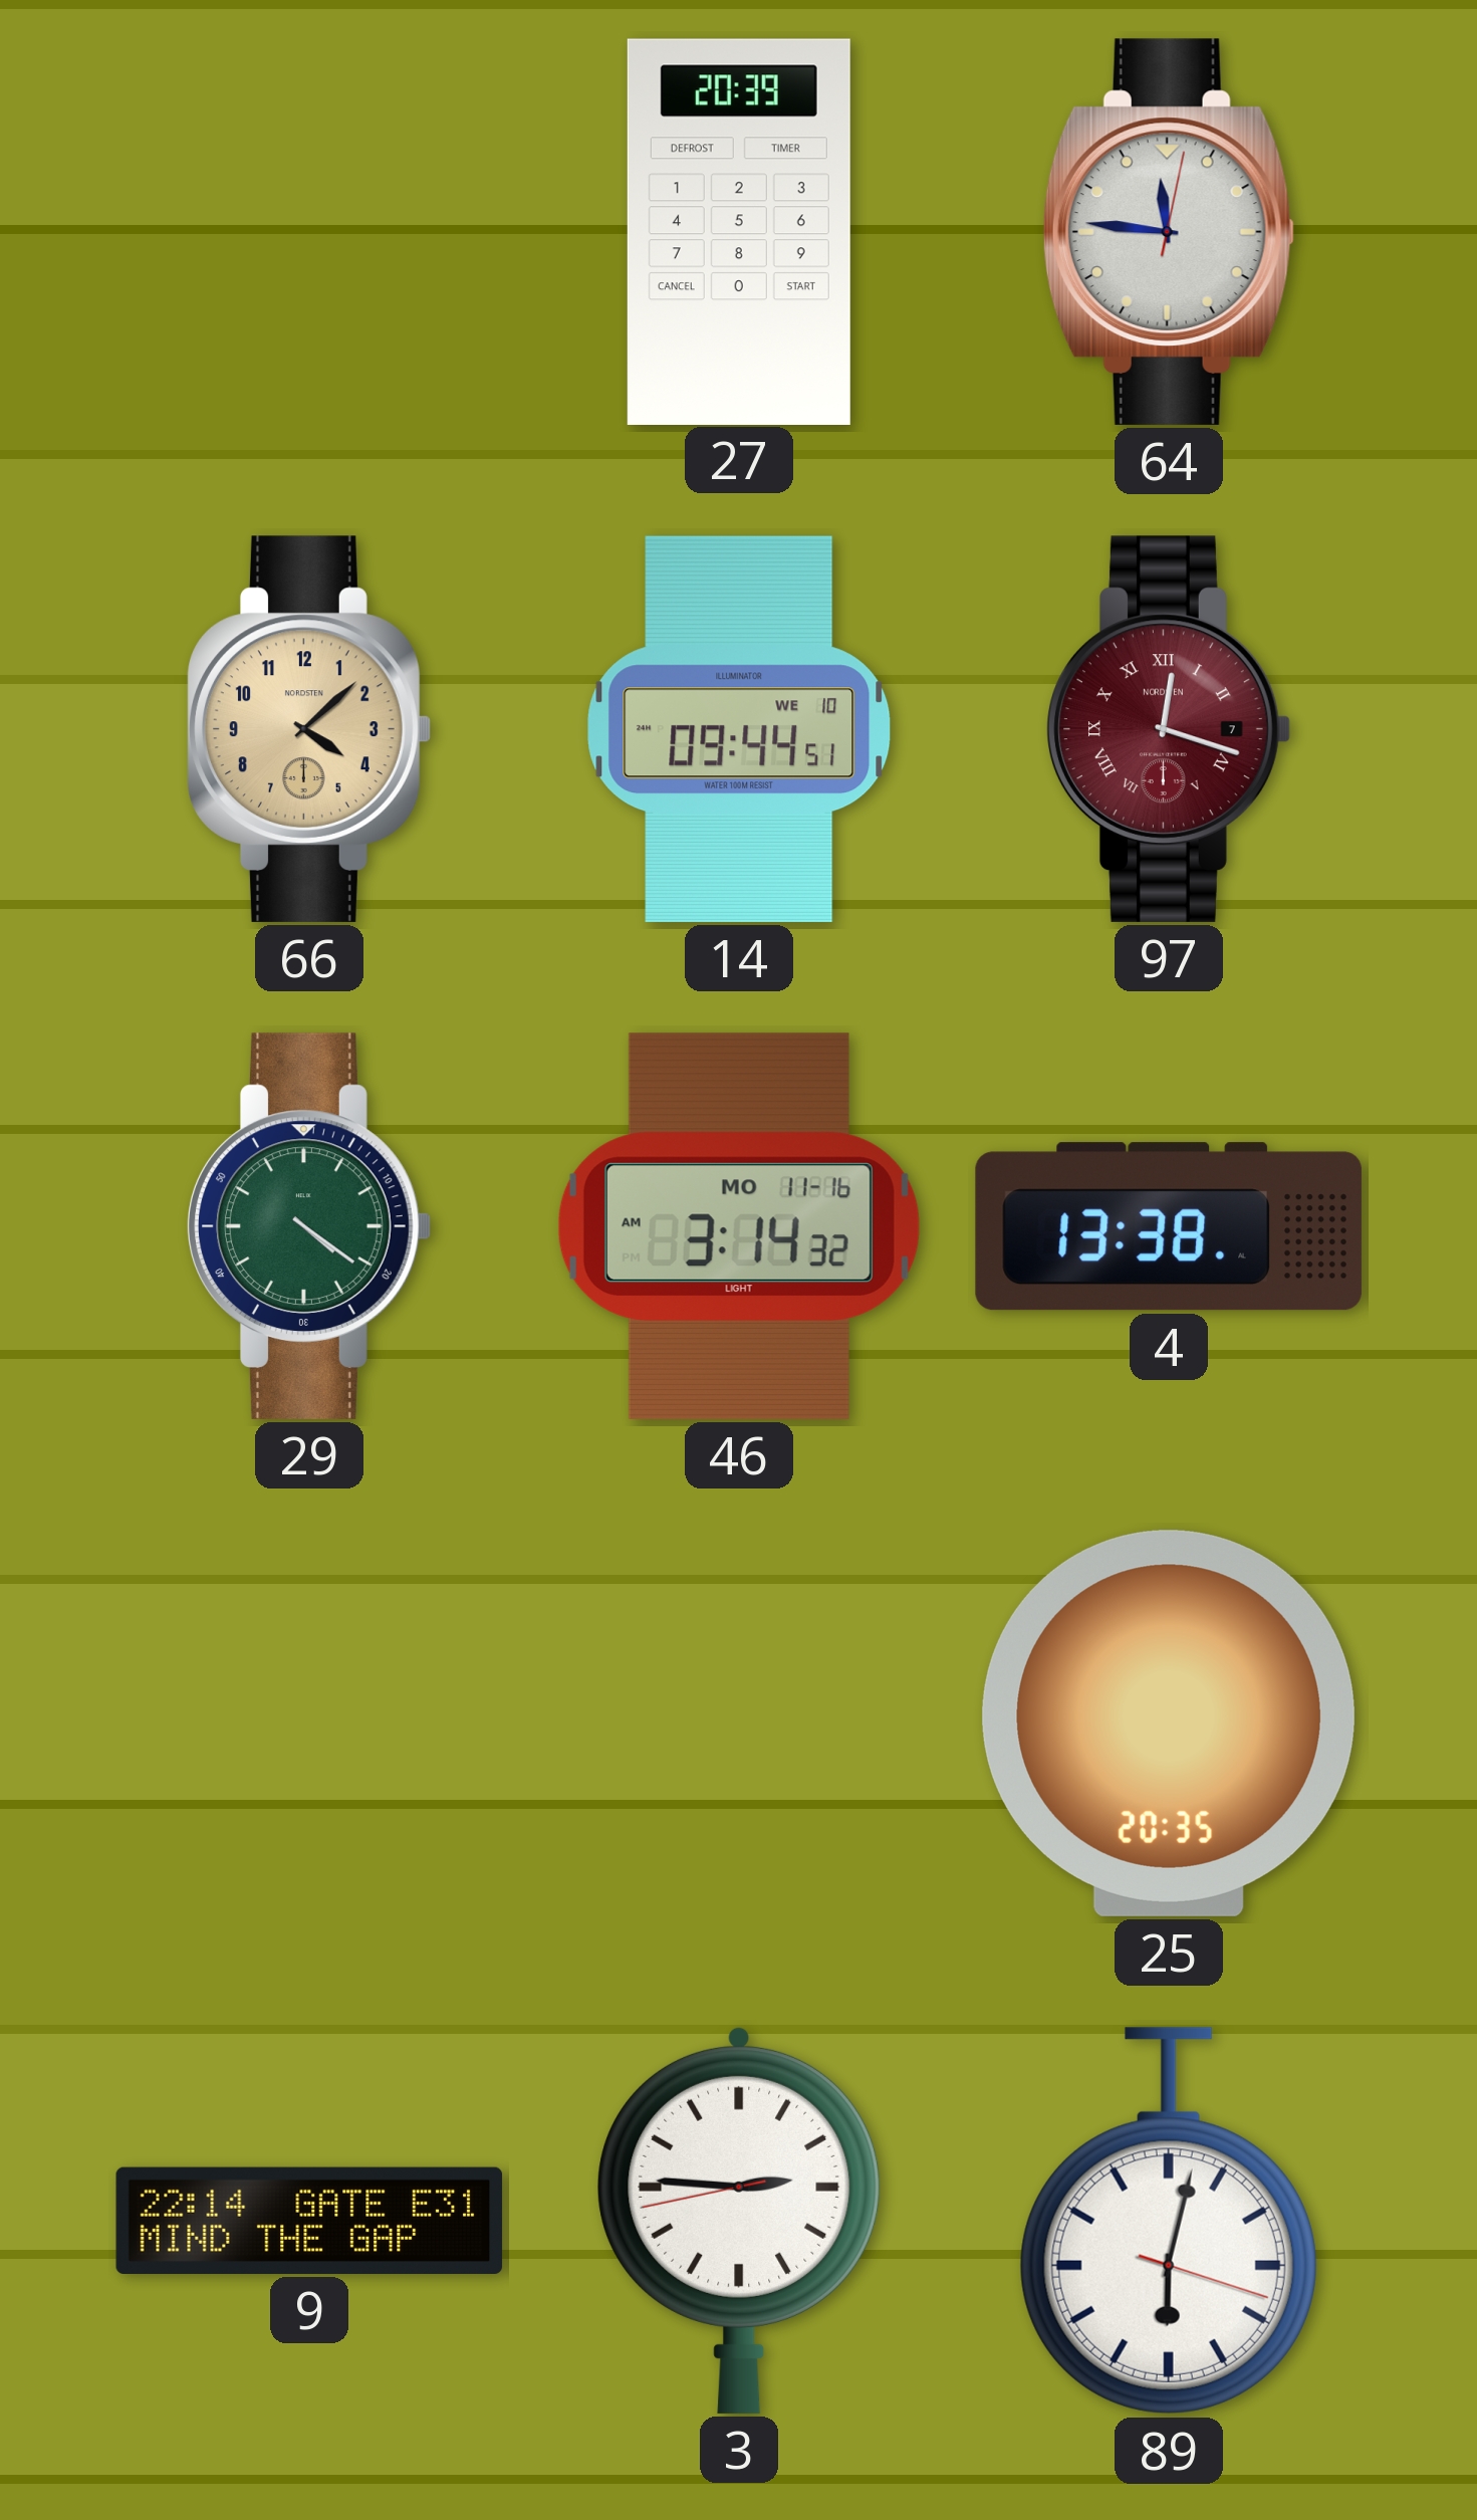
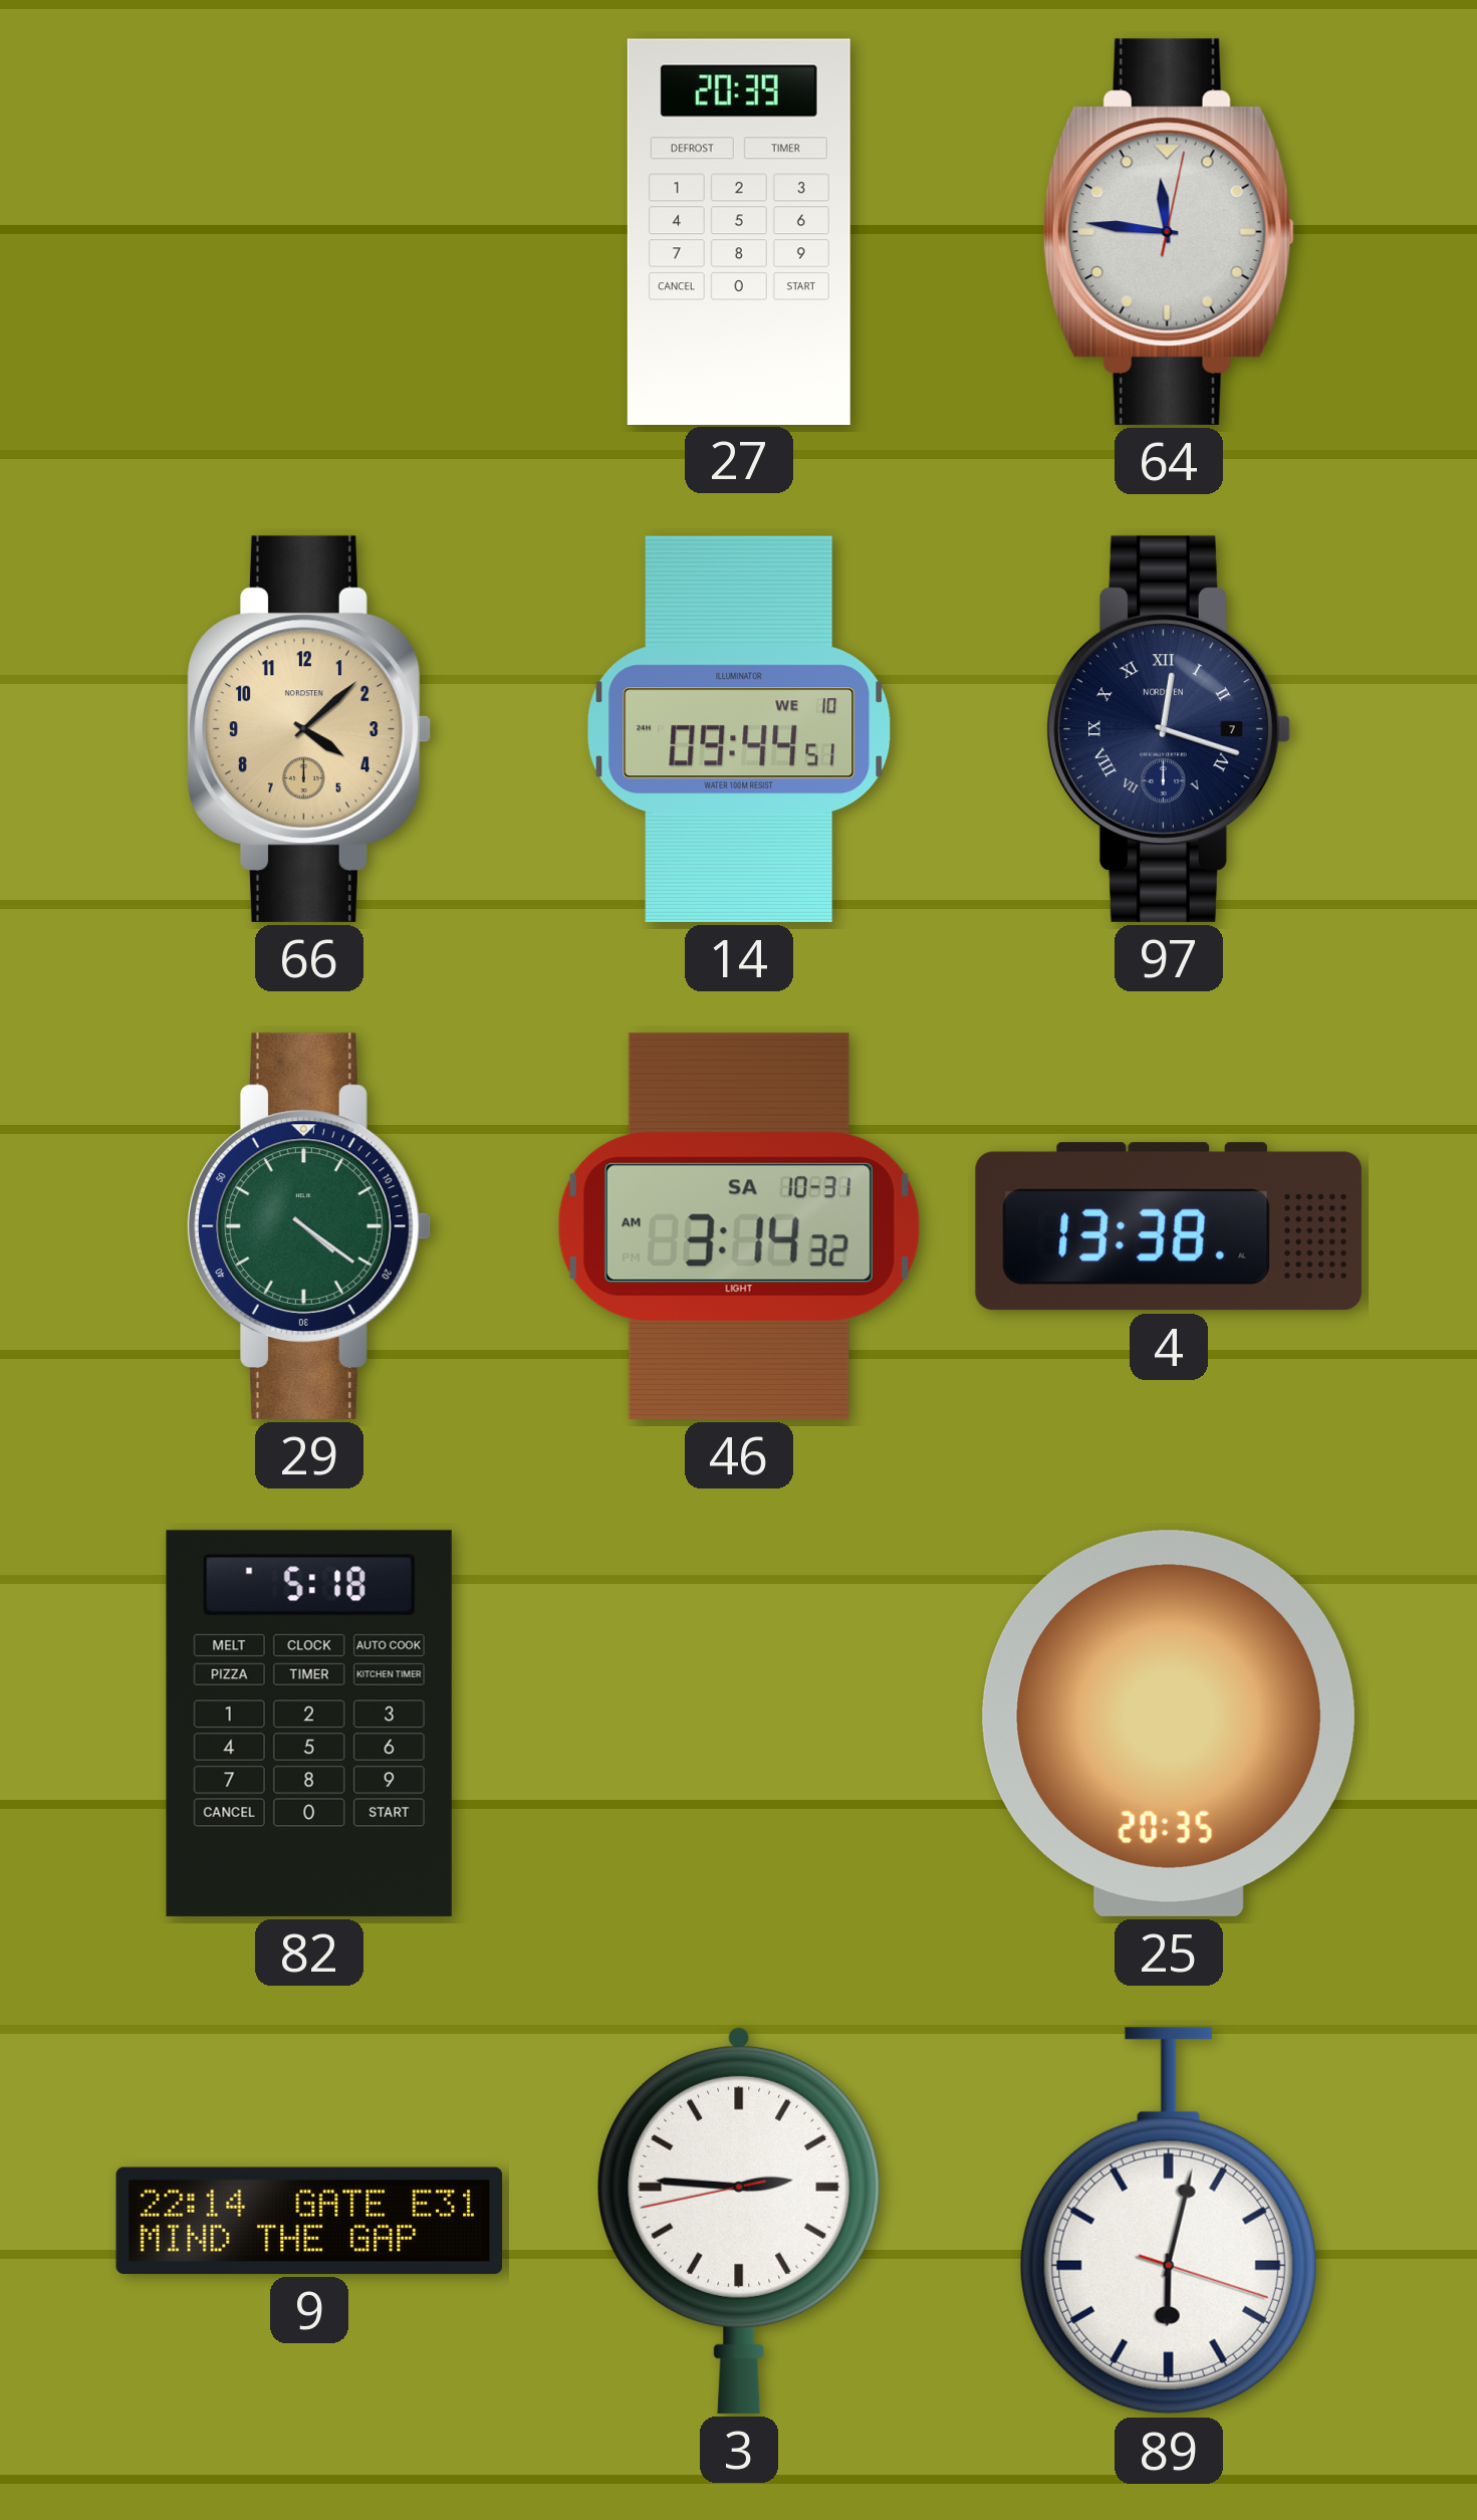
97 dial: burgundy -> navy
46 date: MO 11-16 -> SA 10-31
82: none -> 5:18
